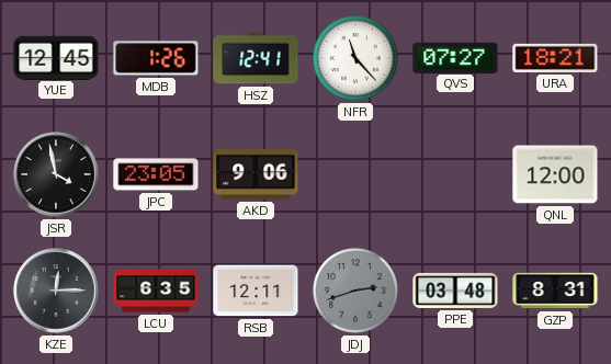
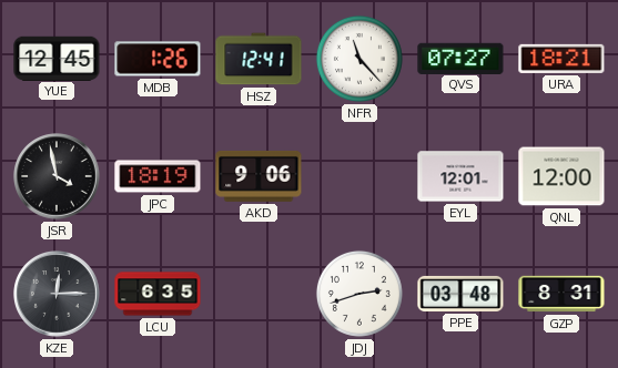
JPC: 23:05 -> 18:19
EYL: none -> 12:01
RSB: 12:11 -> none
JDJ dial: grey -> white
